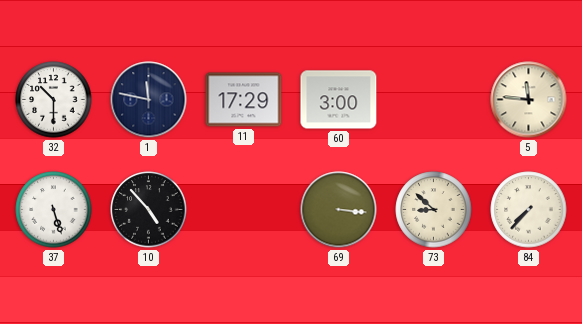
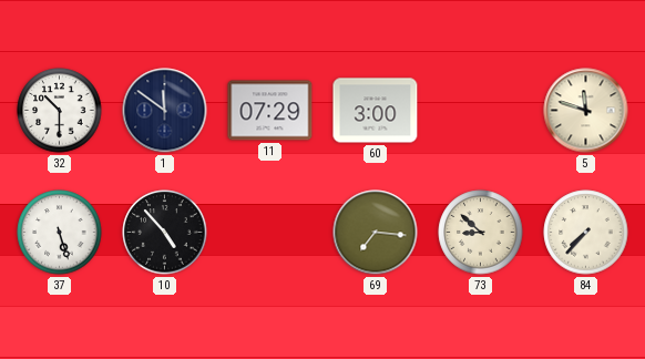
1: 11:47 -> 11:51
11: 17:29 -> 07:29
5: 11:46 -> 11:48
69: 3:16 -> 7:16
